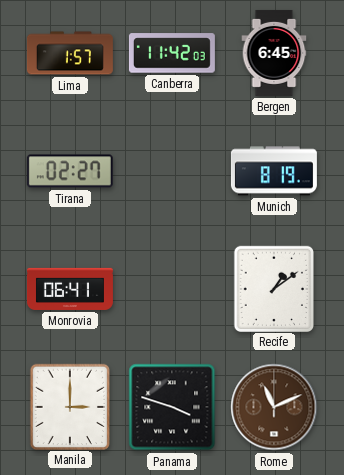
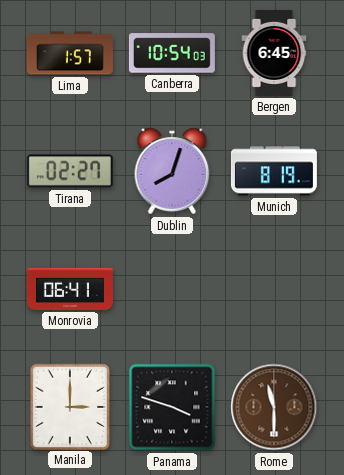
Canberra: 11:42 -> 10:54
Dublin: none -> 8:03
Recife: 1:09 -> none
Rome: 11:11 -> 11:30
